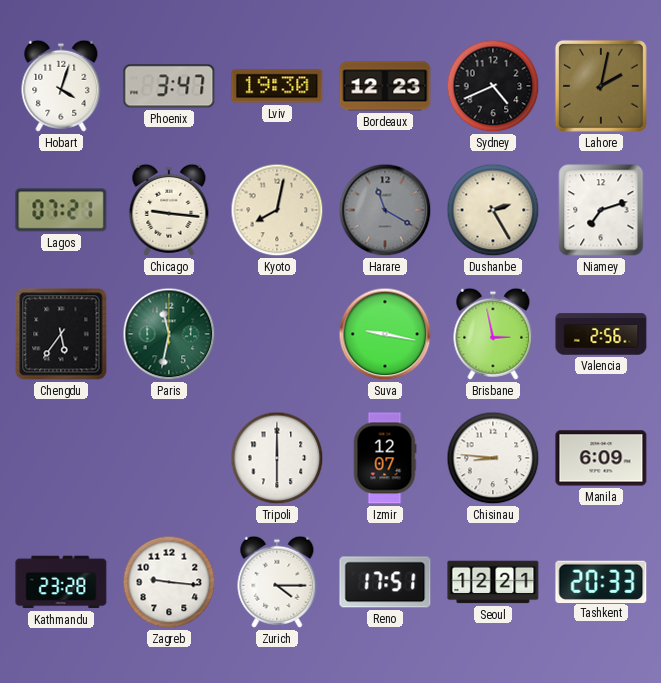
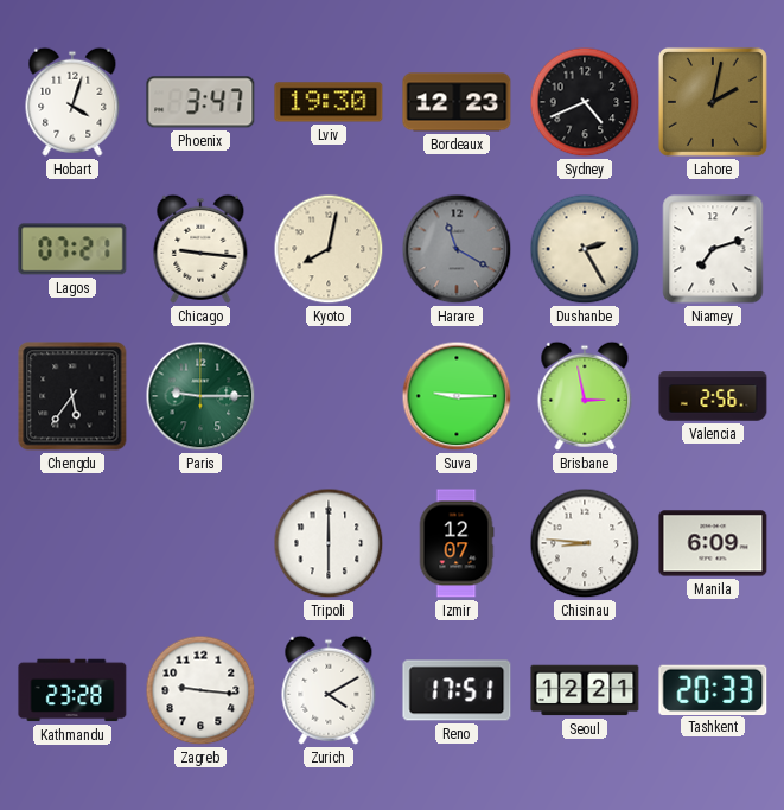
Paris: 11:32 -> 9:15
Suva: 9:17 -> 9:15
Zurich: 4:15 -> 4:10
